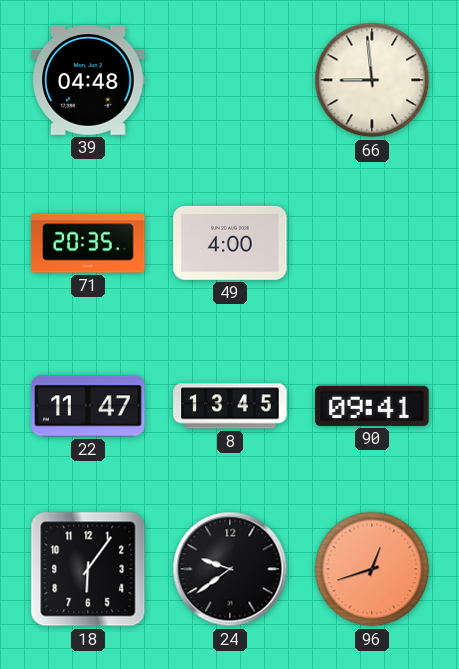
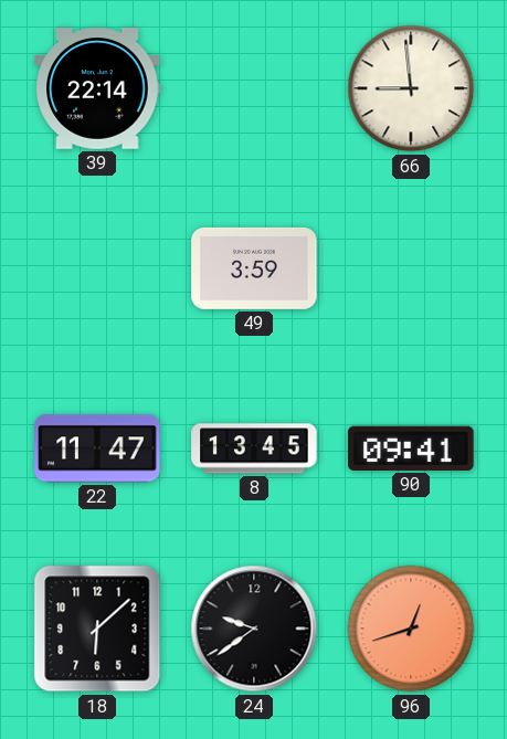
39: 04:48 -> 22:14
71: 20:35 -> none
49: 4:00 -> 3:59
18: 6:06 -> 6:08
